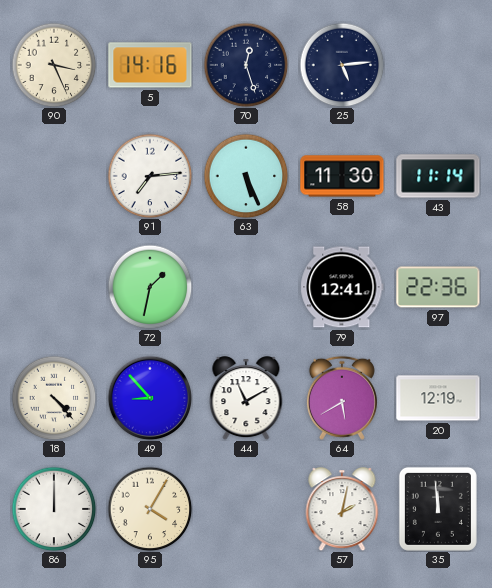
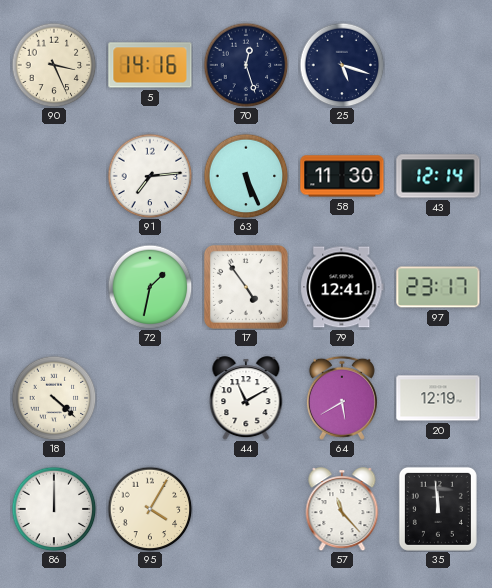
25: 5:14 -> 5:18
43: 11:14 -> 12:14
17: none -> 4:54
97: 22:36 -> 23:17
18: 4:23 -> 4:22
49: 8:53 -> none
57: 2:02 -> 11:23
